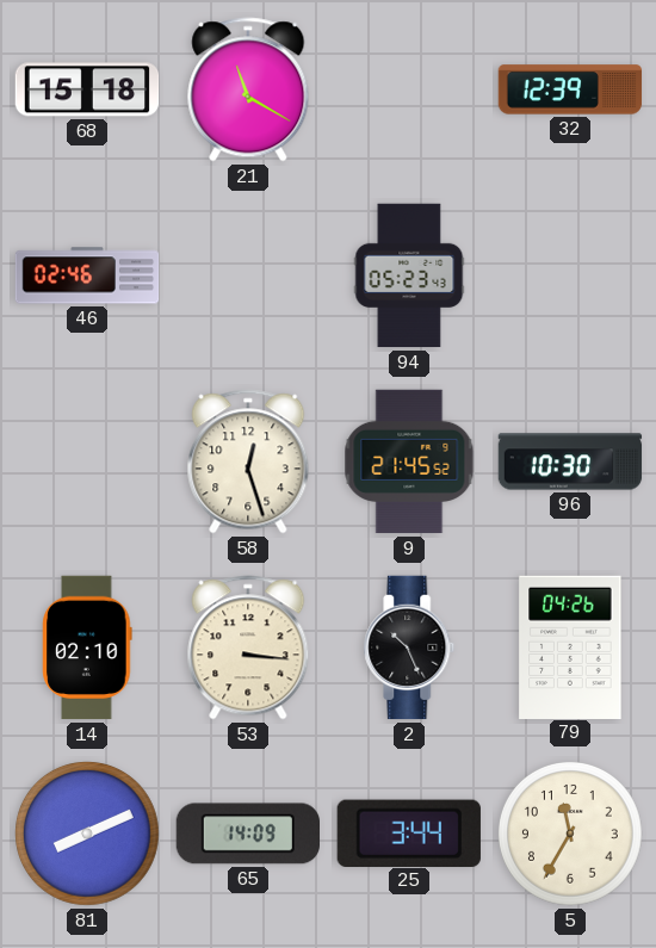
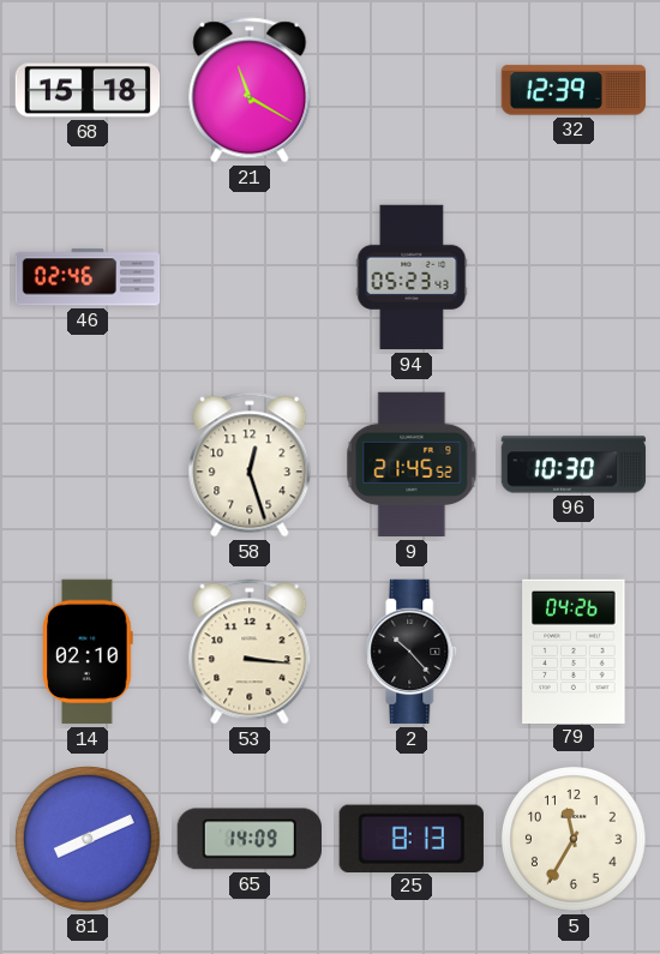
2: 10:26 -> 10:23
25: 3:44 -> 8:13
